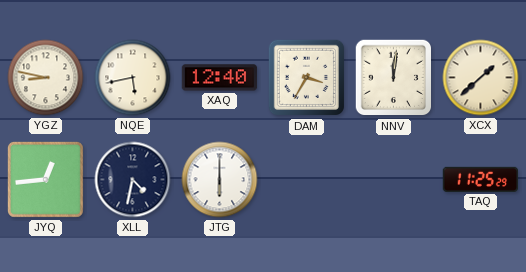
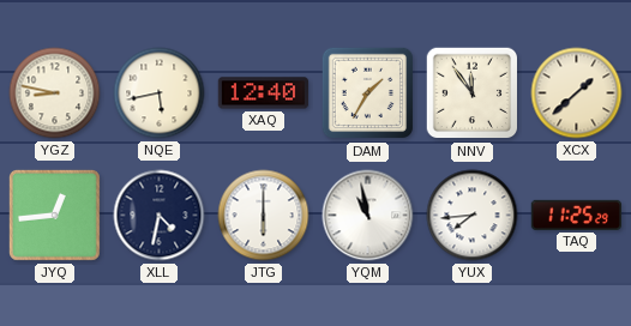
DAM: 3:35 -> 1:35
NNV: 12:01 -> 11:54
YQM: none -> 10:58
YUX: none -> 7:44
